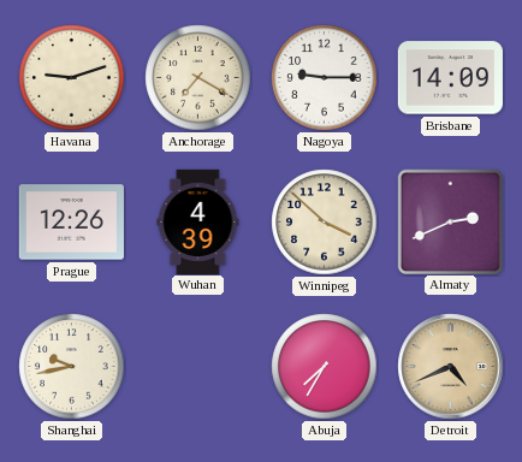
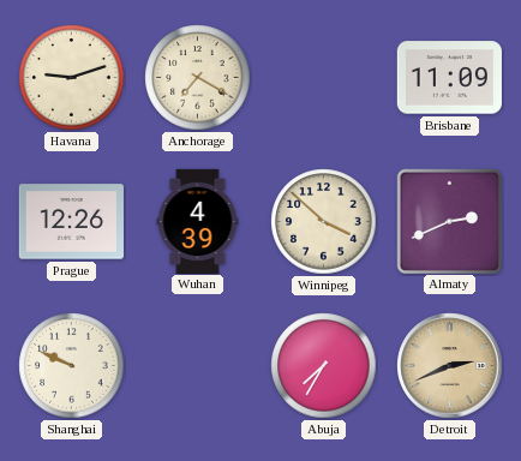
Nagoya: 9:15 -> none
Brisbane: 14:09 -> 11:09
Shanghai: 9:43 -> 9:49
Detroit: 4:41 -> 2:41
